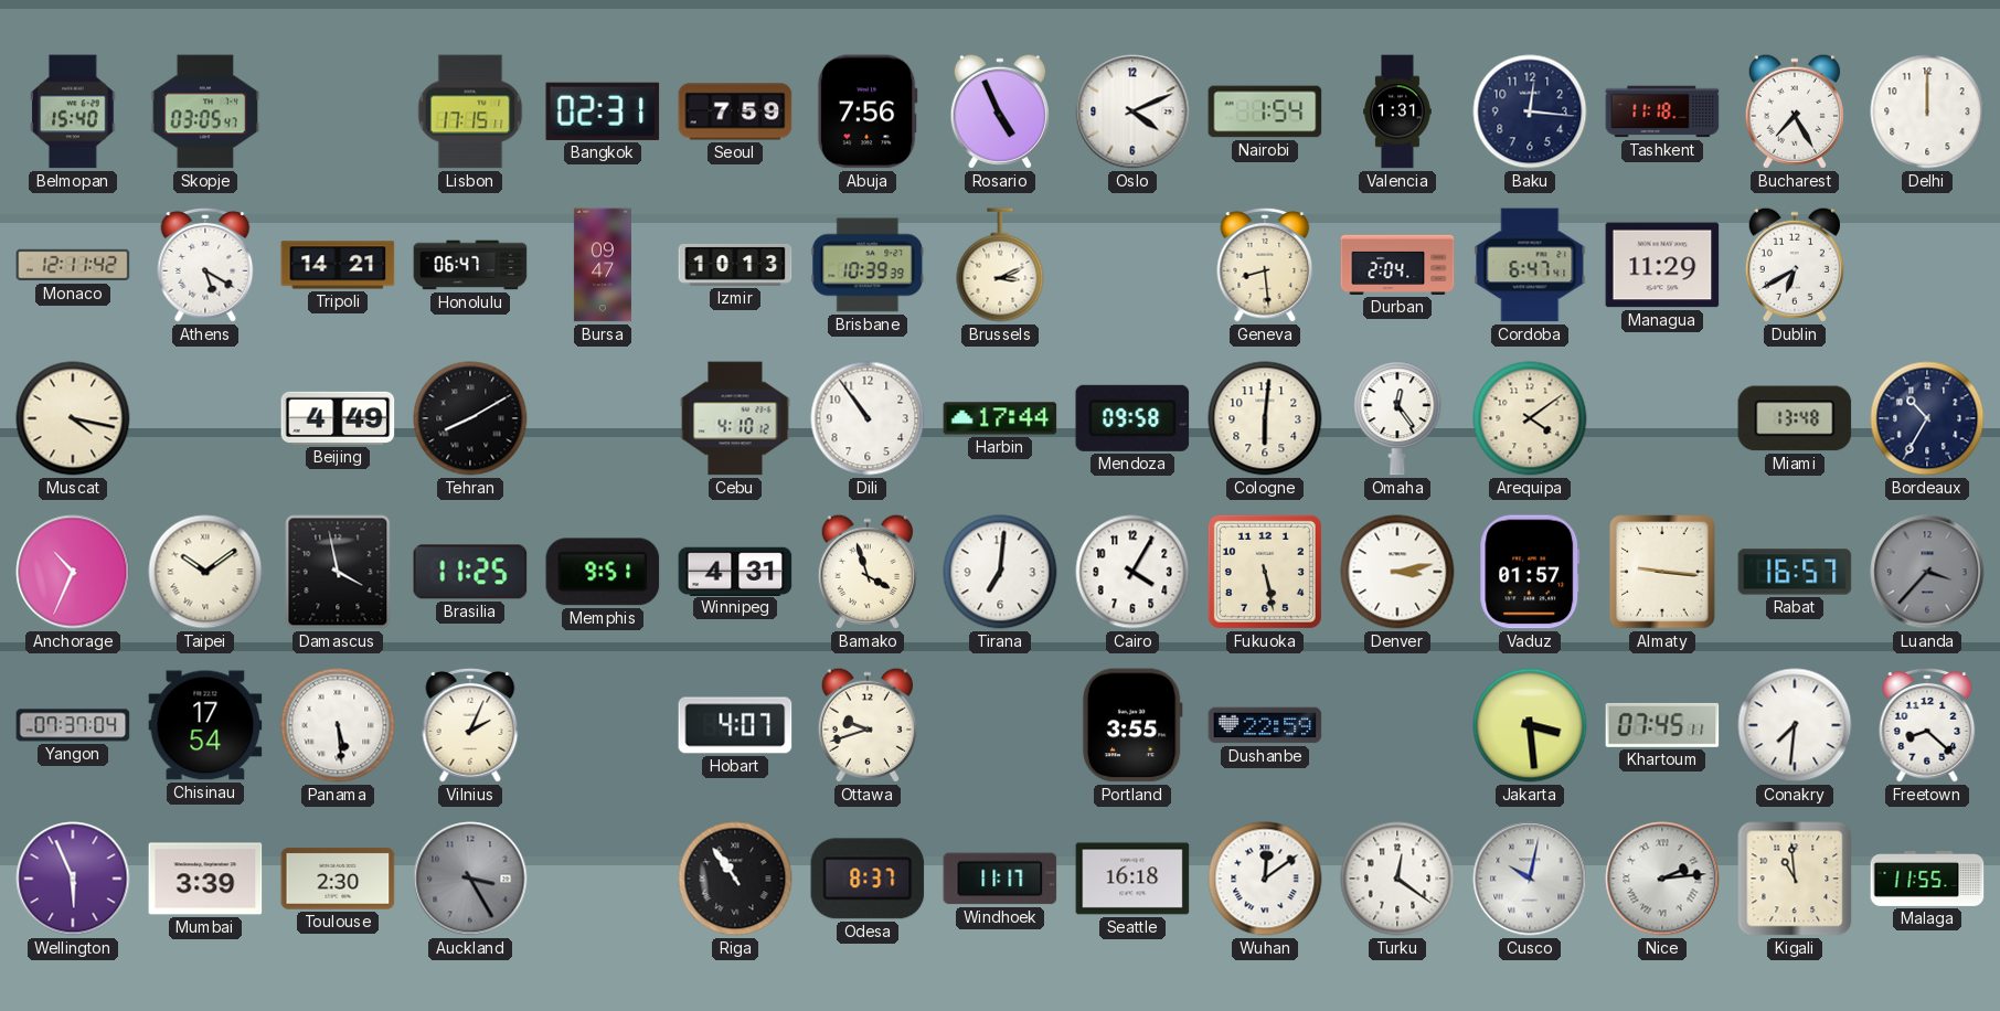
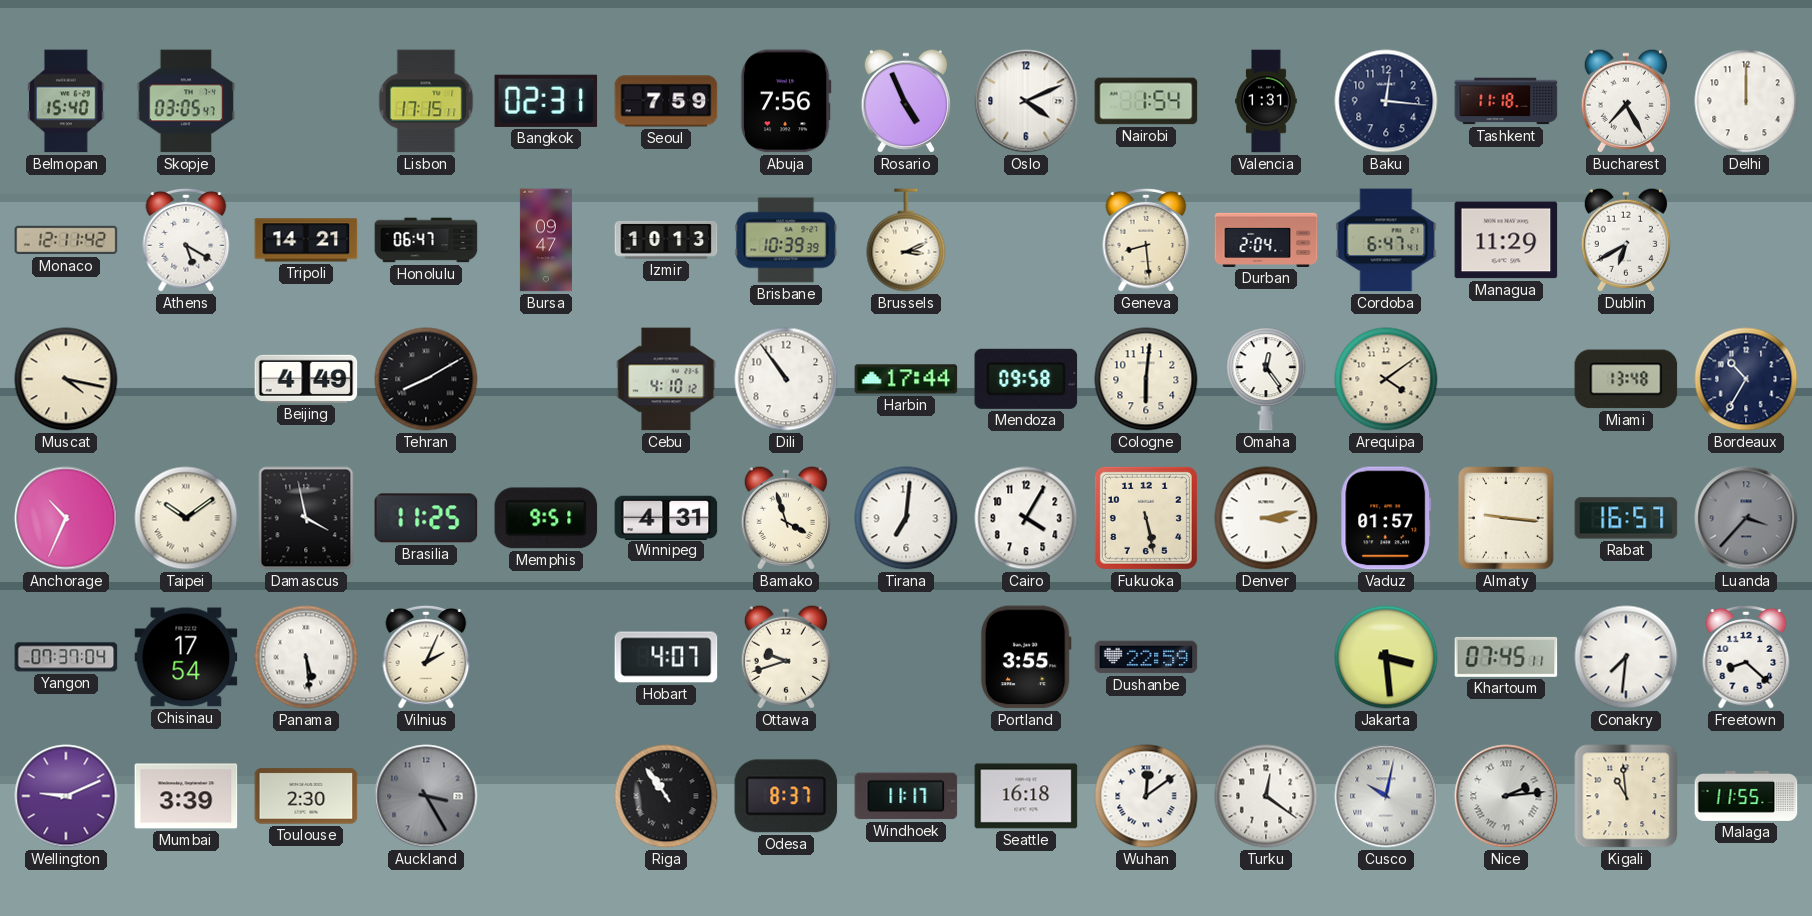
Wellington: 5:56 -> 9:11
